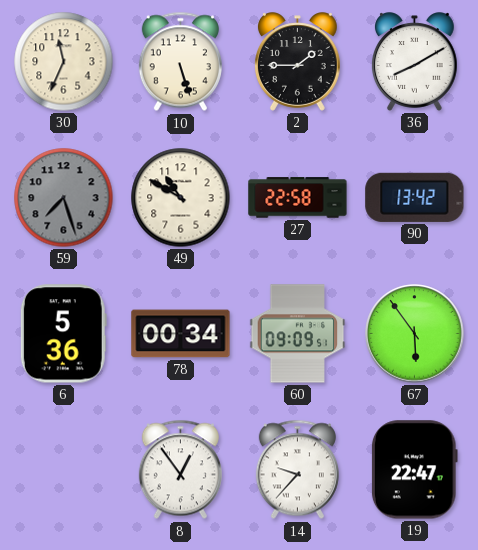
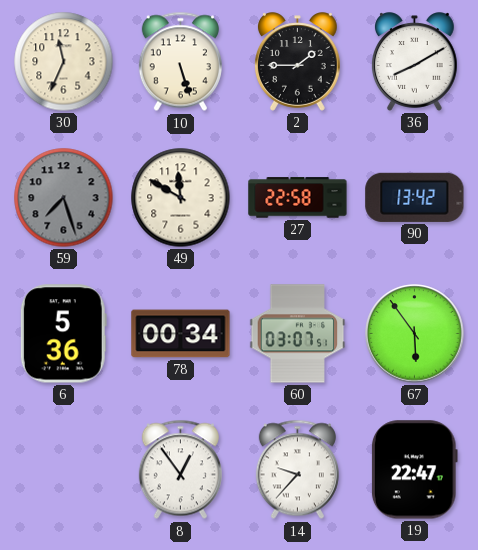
49: 10:50 -> 11:50
60: 09:09 -> 03:07
